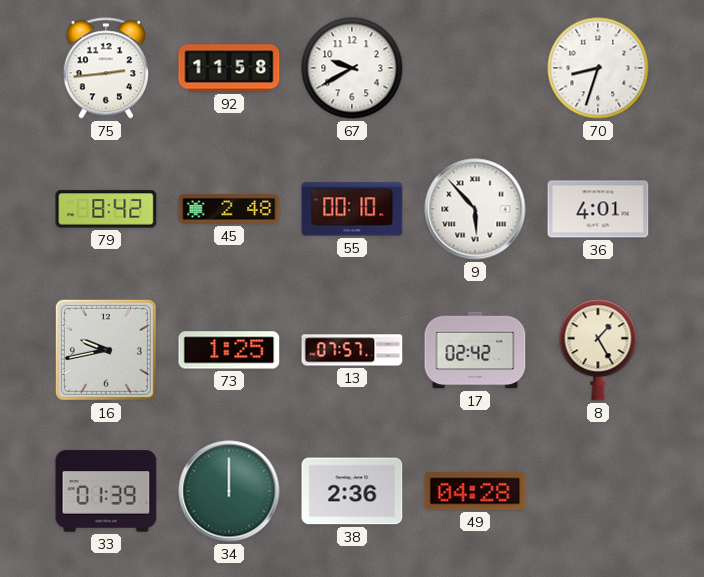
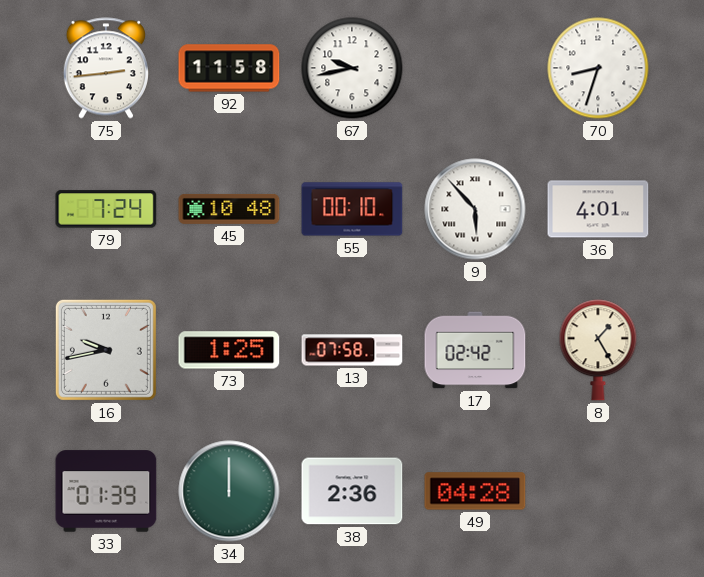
67: 9:40 -> 9:43
79: 8:42 -> 7:24
45: 2:48 -> 10:48
13: 07:57 -> 07:58
